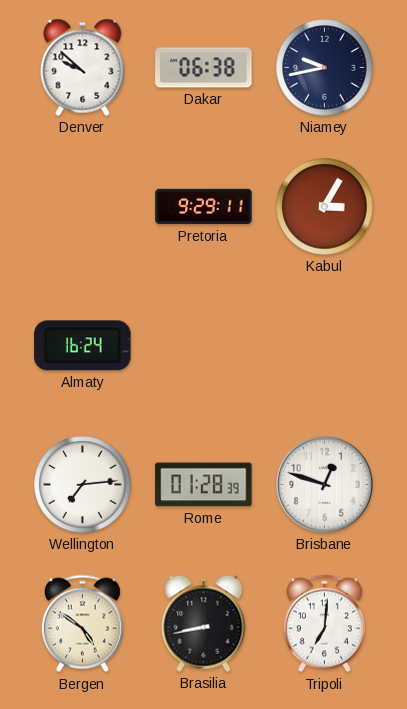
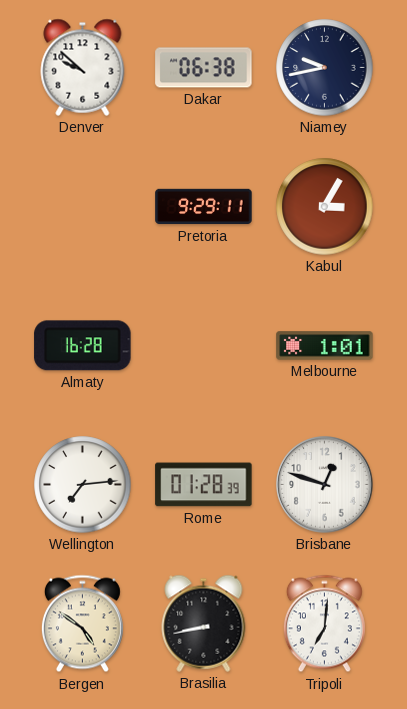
Almaty: 16:24 -> 16:28
Melbourne: none -> 1:01
